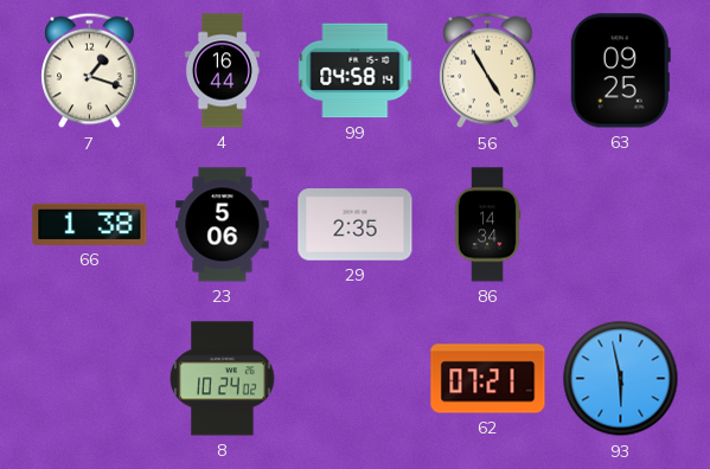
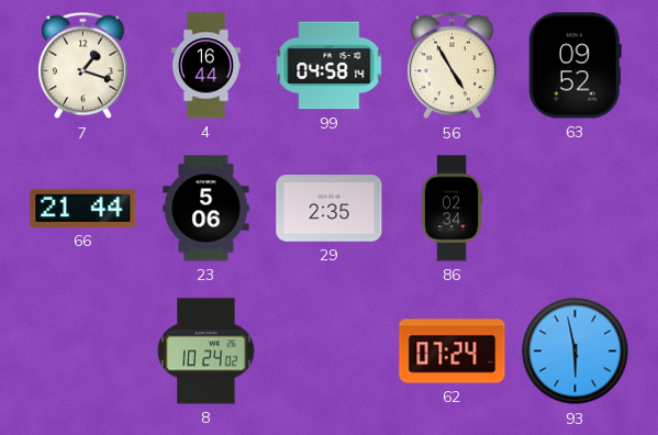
63: 09:25 -> 09:52
66: 1:38 -> 21:44
86: 14:34 -> 02:34
62: 07:21 -> 07:24
